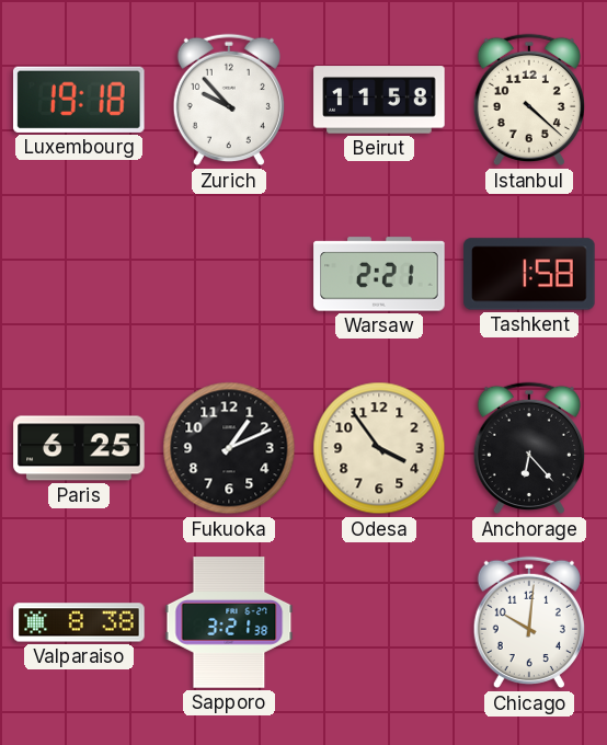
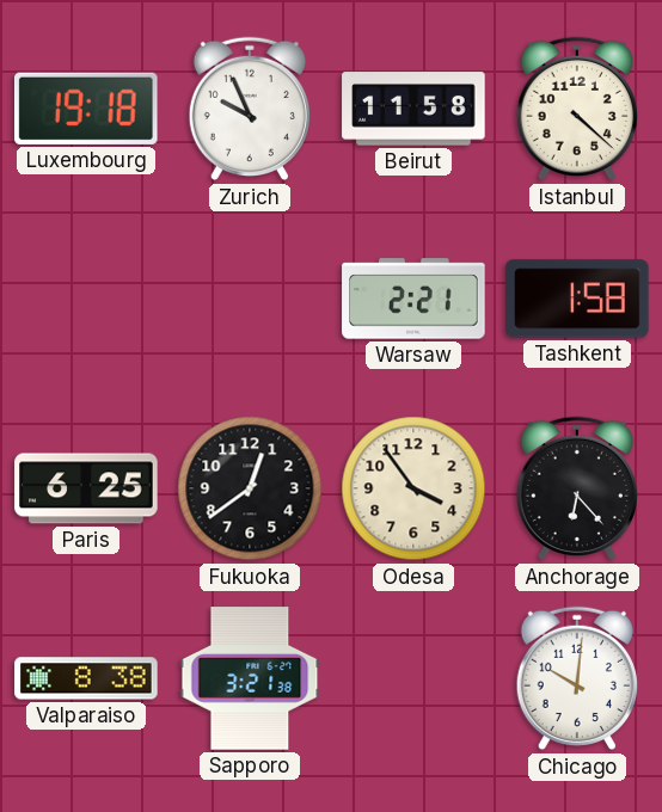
Zurich: 9:53 -> 9:56
Fukuoka: 1:11 -> 12:39
